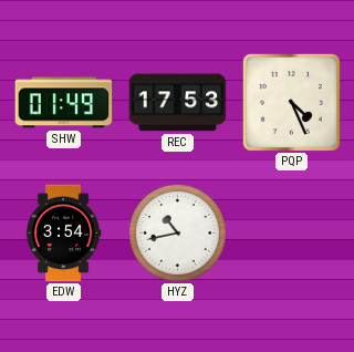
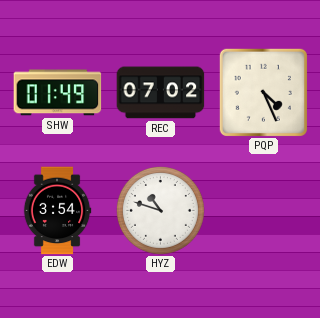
REC: 17:53 -> 07:02
HYZ: 10:43 -> 10:48
